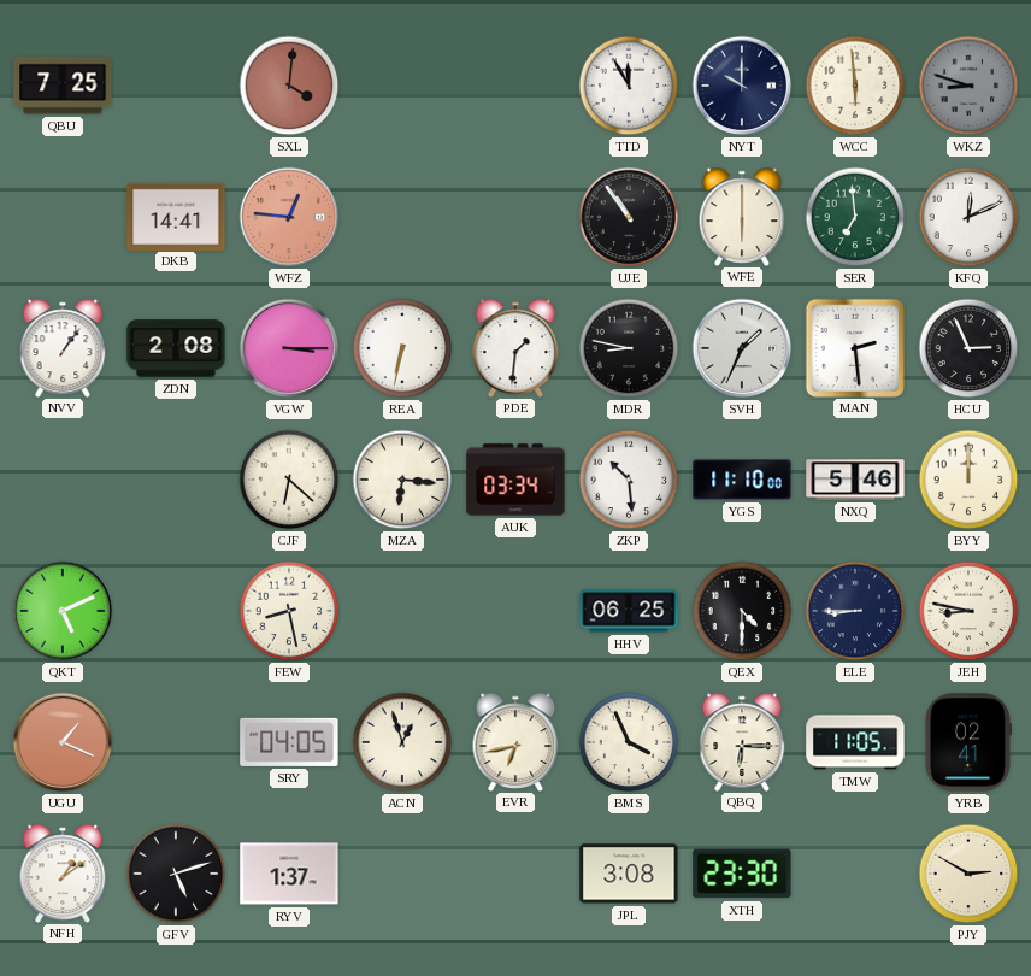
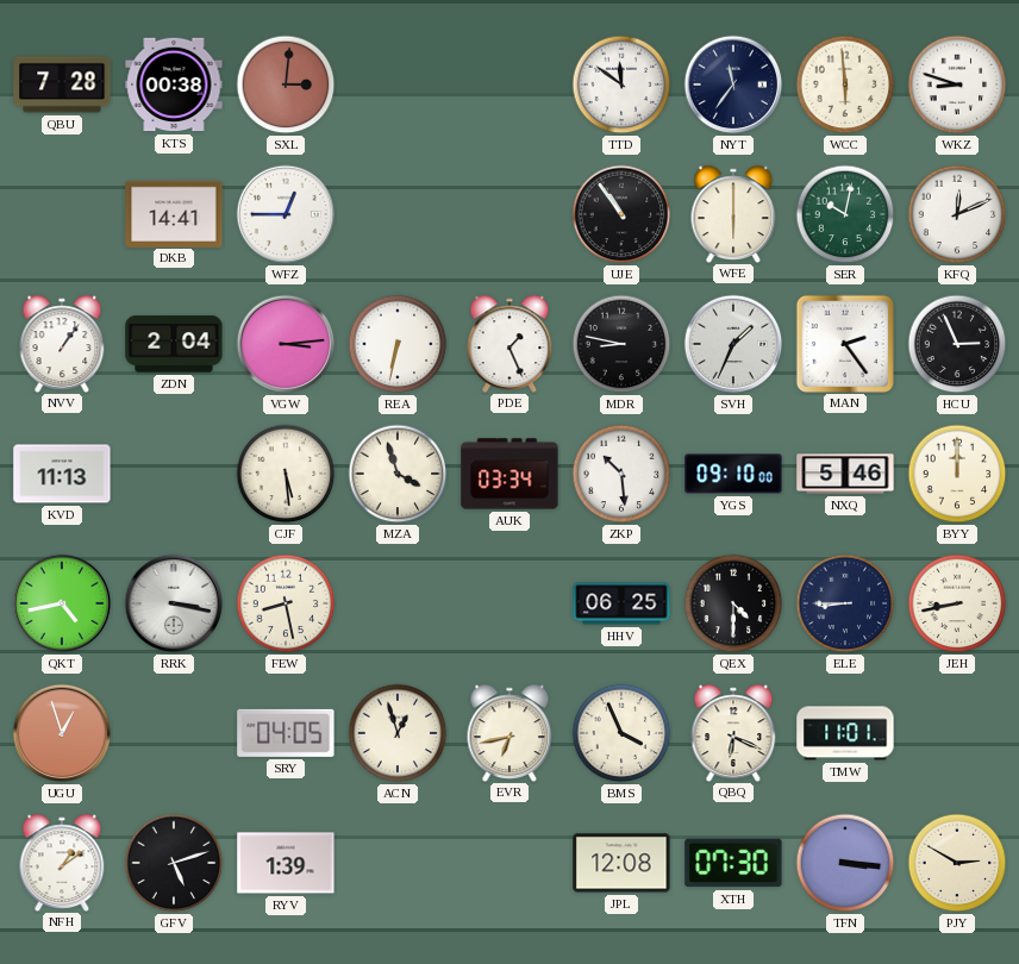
QBU: 7:25 -> 7:28
KTS: none -> 00:38
SXL: 4:01 -> 3:01
TTD: 11:55 -> 11:51
NYT: 10:00 -> 11:36
WKZ dial: grey -> white
WFZ: 12:46 -> 12:45
WFZ dial: salmon -> white
SER: 6:59 -> 10:02
ZDN: 2:08 -> 2:04
VGW: 3:15 -> 3:14
PDE: 1:31 -> 1:26
MAN: 2:29 -> 2:24
KVD: none -> 11:13
CJF: 6:22 -> 5:29
MZA: 6:16 -> 3:57
YGS: 11:10 -> 09:10
QKT: 5:11 -> 4:43
RRK: none -> 3:17
JEH: 8:47 -> 8:43
UGU: 1:19 -> 12:57
QBQ: 6:15 -> 6:19
TMW: 11:05 -> 11:01
YRB: 02:41 -> none
RYV: 1:37 -> 1:39
JPL: 3:08 -> 12:08
XTH: 23:30 -> 07:30
TFN: none -> 3:16
